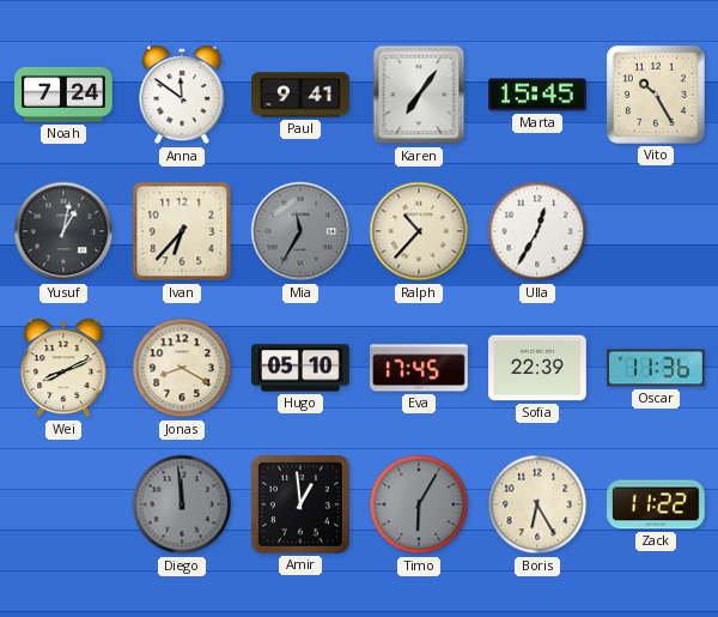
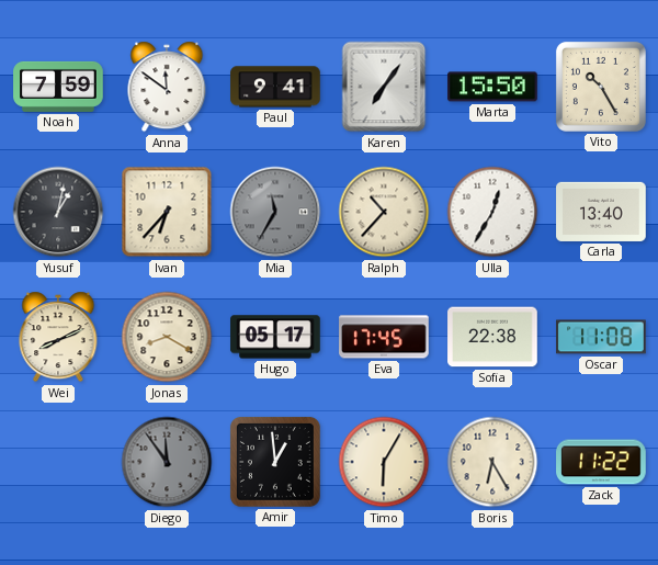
Noah: 7:24 -> 7:59
Marta: 15:45 -> 15:50
Carla: none -> 13:40
Hugo: 05:10 -> 05:17
Sofia: 22:39 -> 22:38
Oscar: 11:36 -> 11:08
Diego: 11:59 -> 11:54
Timo dial: grey -> cream
